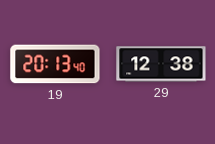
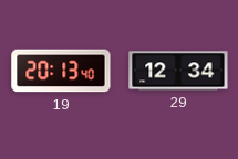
29: 12:38 -> 12:34
